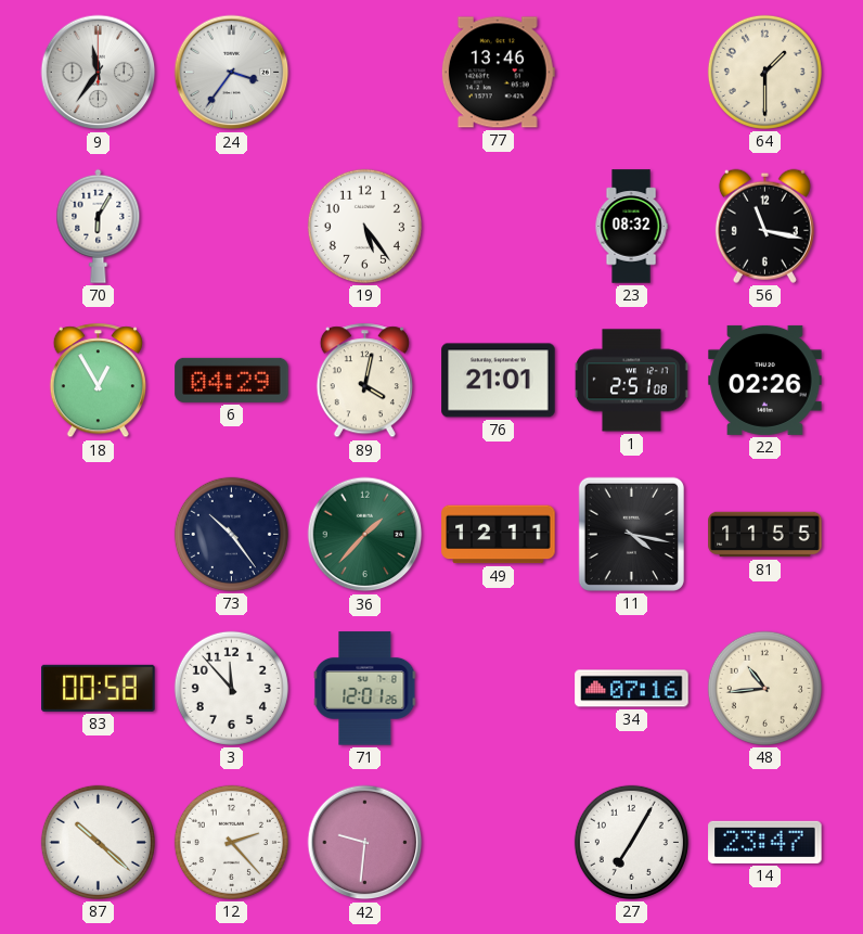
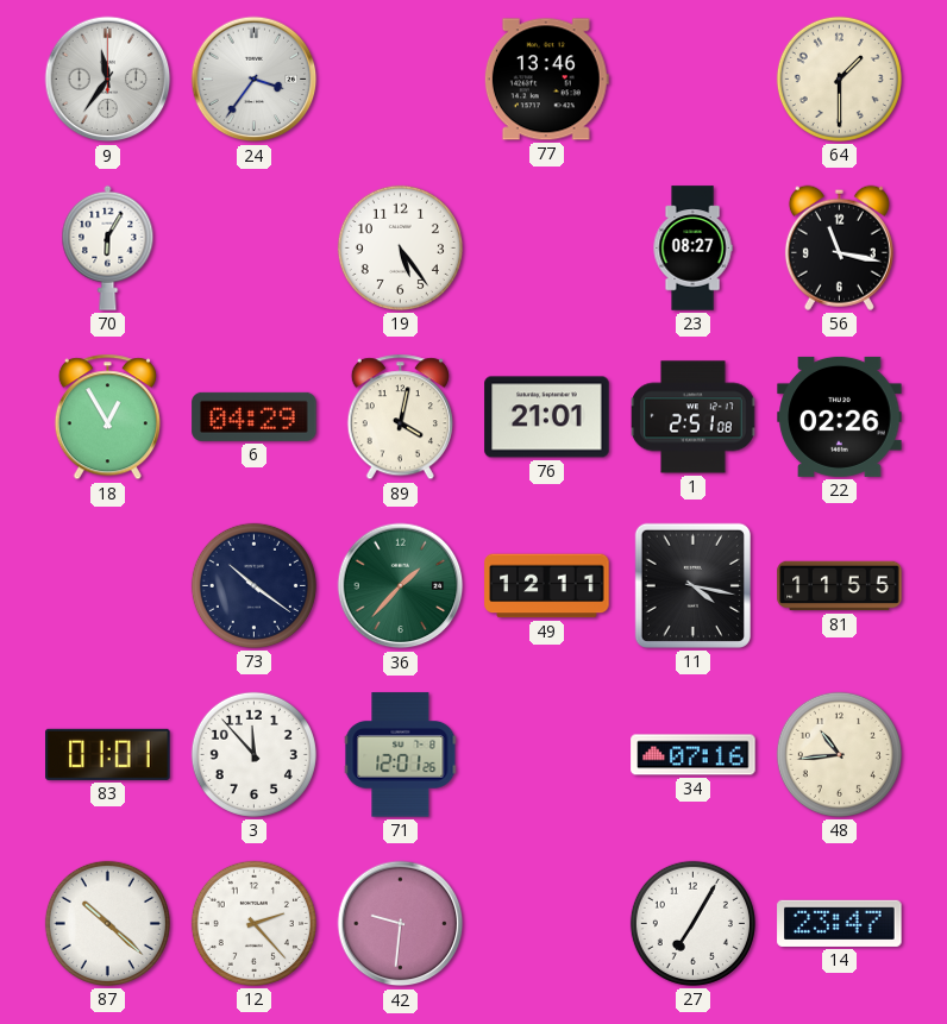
23: 08:32 -> 08:27
73: 10:24 -> 10:21
83: 00:58 -> 01:01
